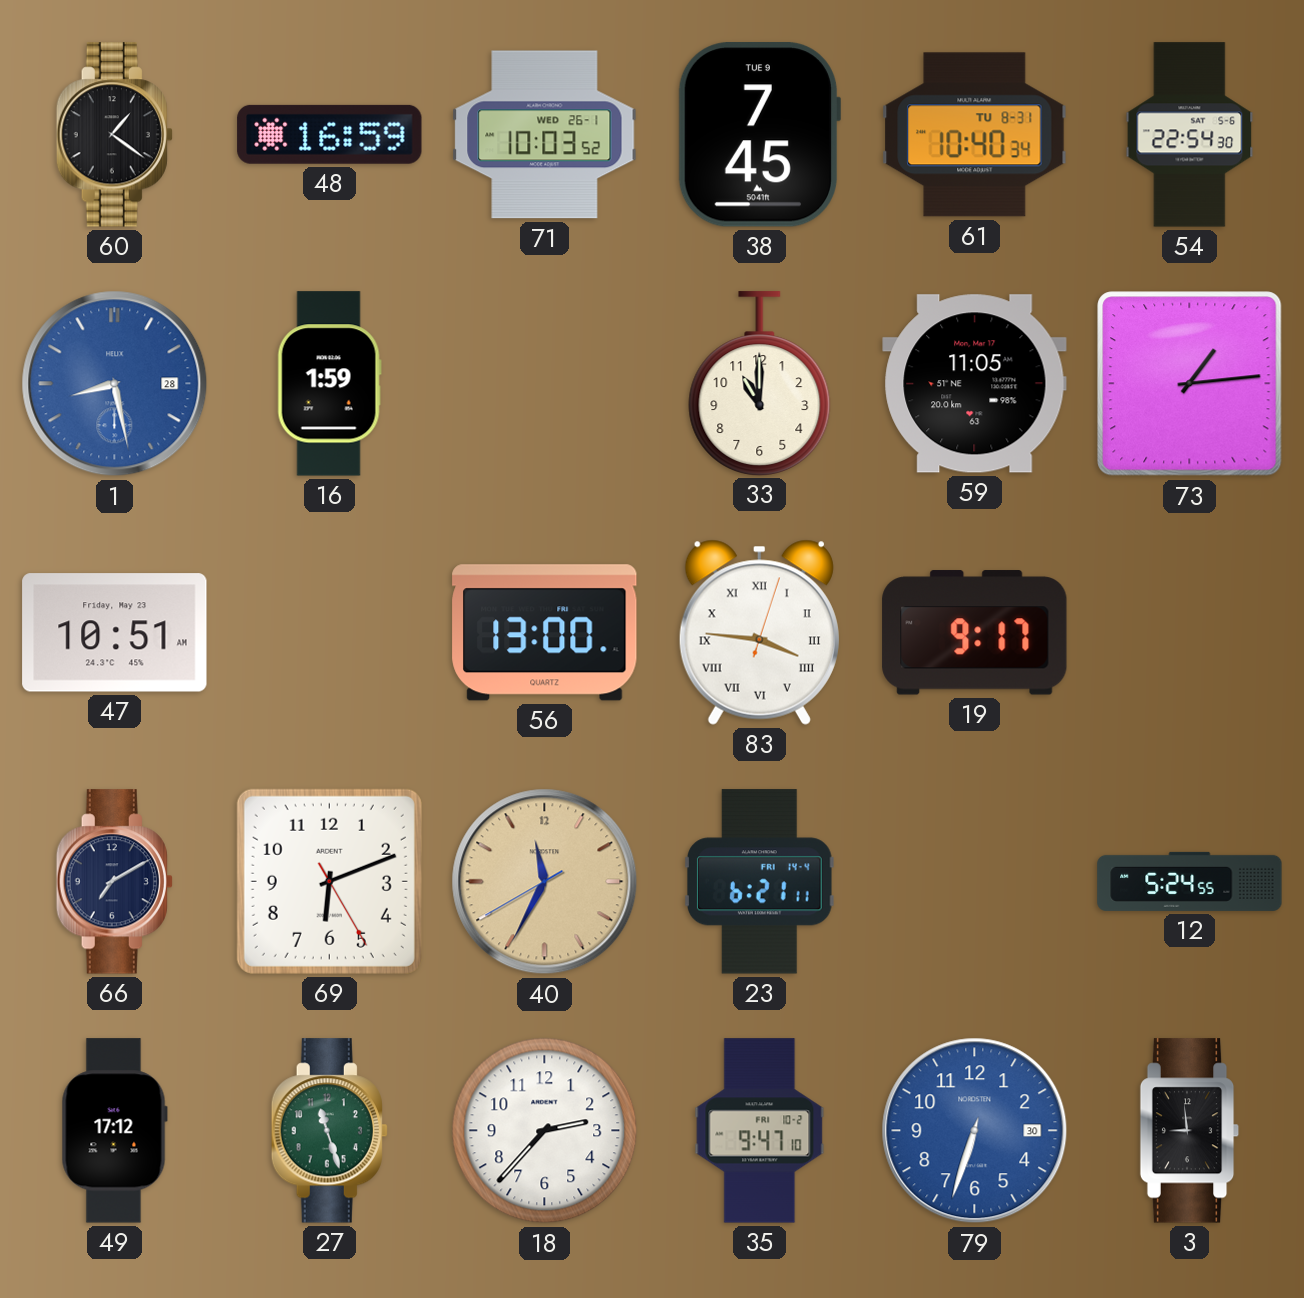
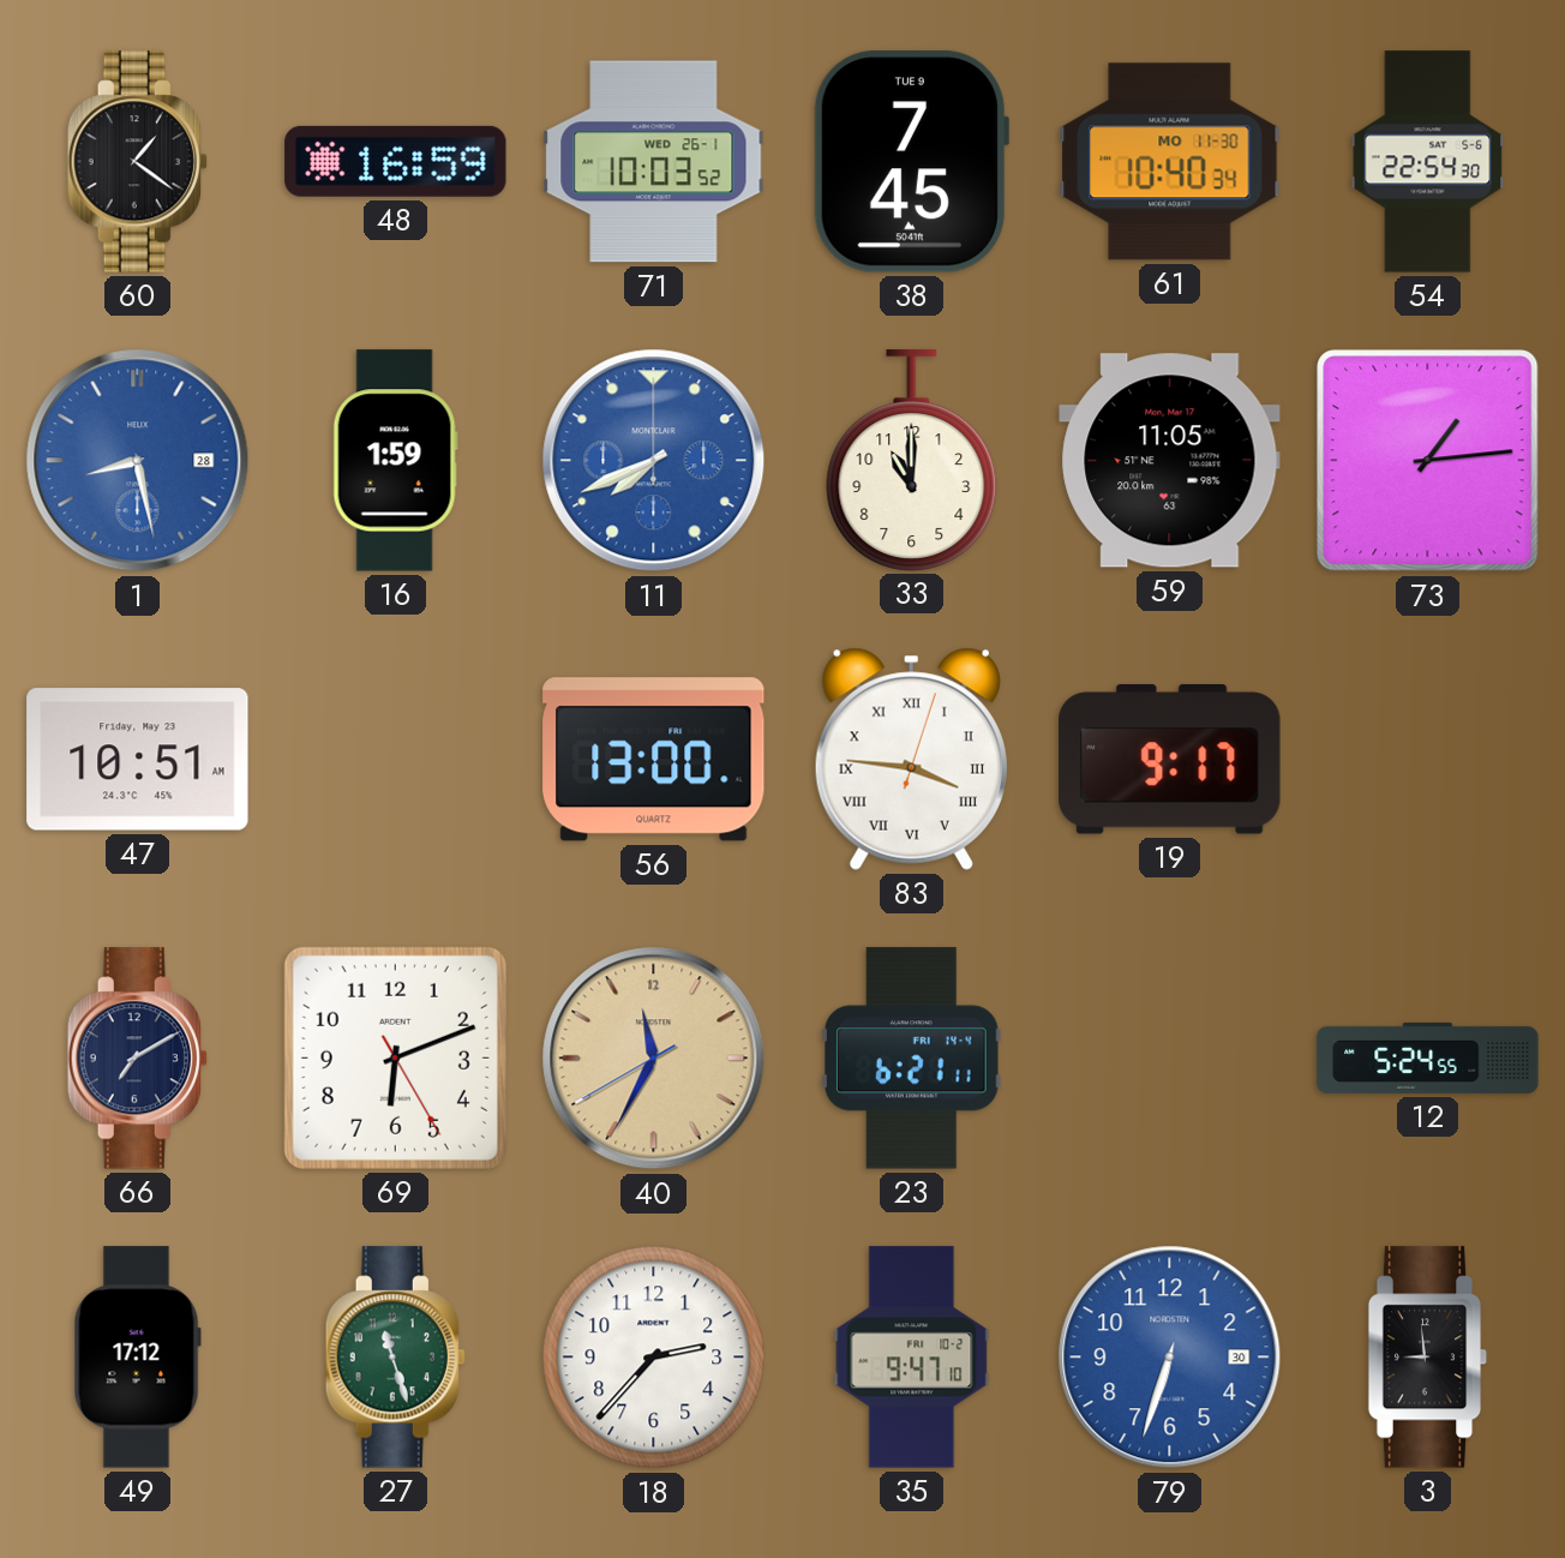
61 date: TU 8-31 -> MO 11-30
11: none -> 7:41
